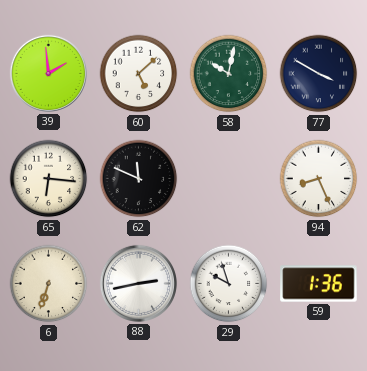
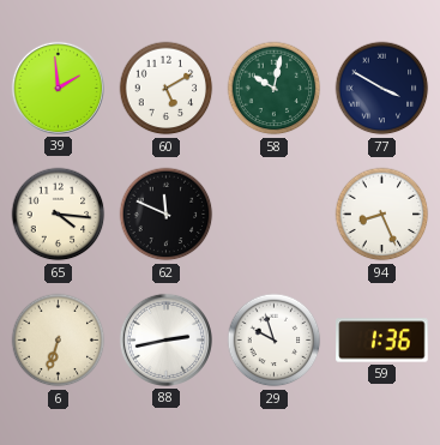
60: 5:08 -> 5:10
65: 6:16 -> 4:16
